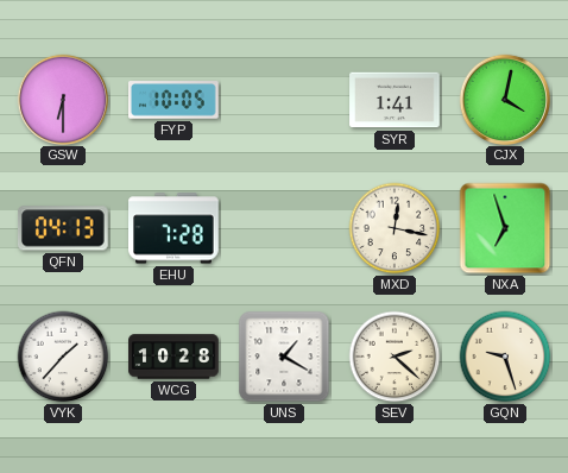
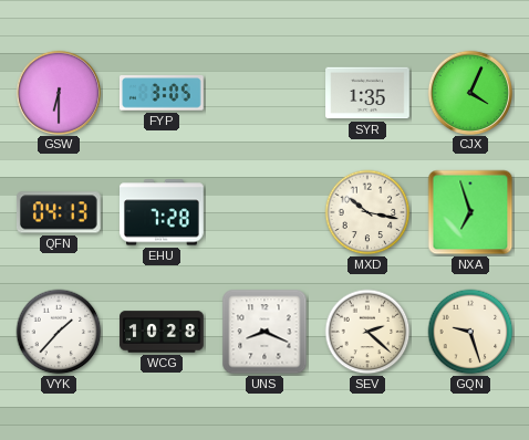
FYP: 10:05 -> 3:05
SYR: 1:41 -> 1:35
CJX: 4:02 -> 4:04
MXD: 12:17 -> 10:17
UNS: 1:20 -> 8:19
